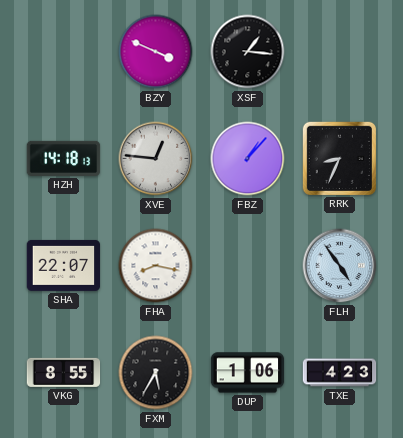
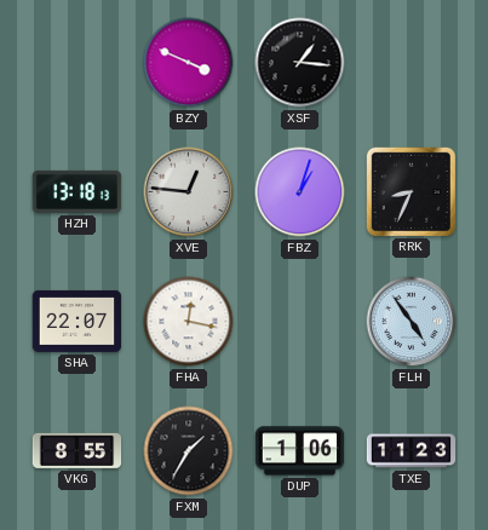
HZH: 14:18 -> 13:18
FBZ: 1:07 -> 1:03
FHA: 8:17 -> 12:17
FXM: 5:35 -> 1:35
TXE: 4:23 -> 11:23
